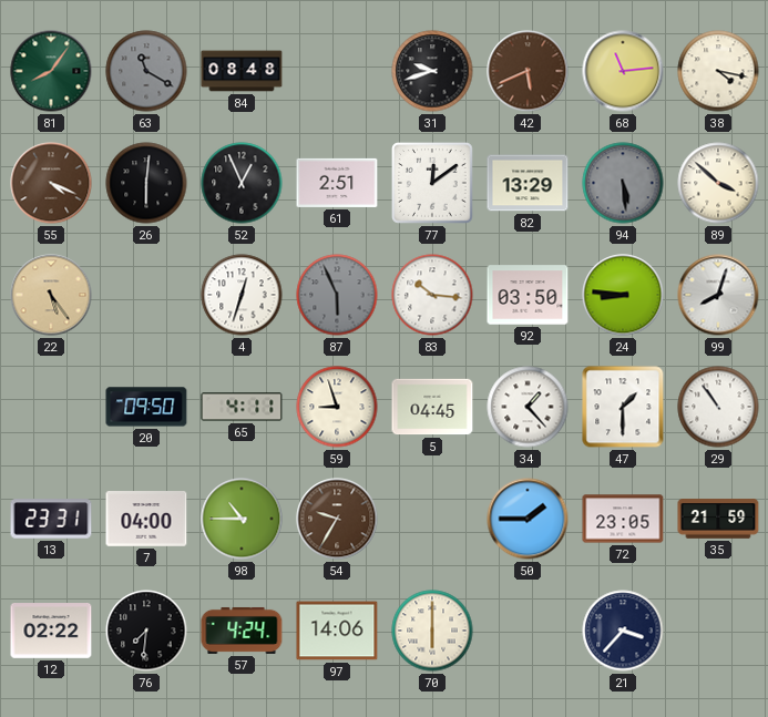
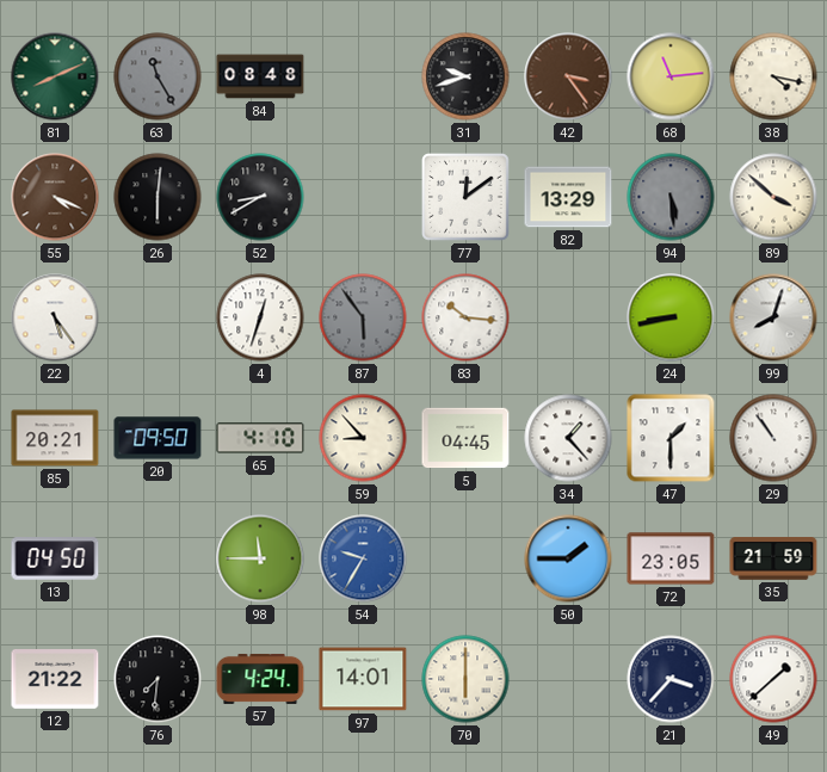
81: 8:06 -> 8:11
63: 11:20 -> 11:25
42: 5:41 -> 3:24
52: 12:56 -> 8:40
61: 2:51 -> none
22 dial: champagne -> white
87: 5:56 -> 5:54
92: 03:50 -> none
24: 8:46 -> 8:43
85: none -> 20:21
65: 4:11 -> 4:10
59: 8:57 -> 8:53
13: 23:31 -> 04:50
7: 04:00 -> none
98: 10:45 -> 11:45
54 dial: brown -> blue
12: 02:22 -> 21:22
97: 14:06 -> 14:01
49: none -> 1:38
